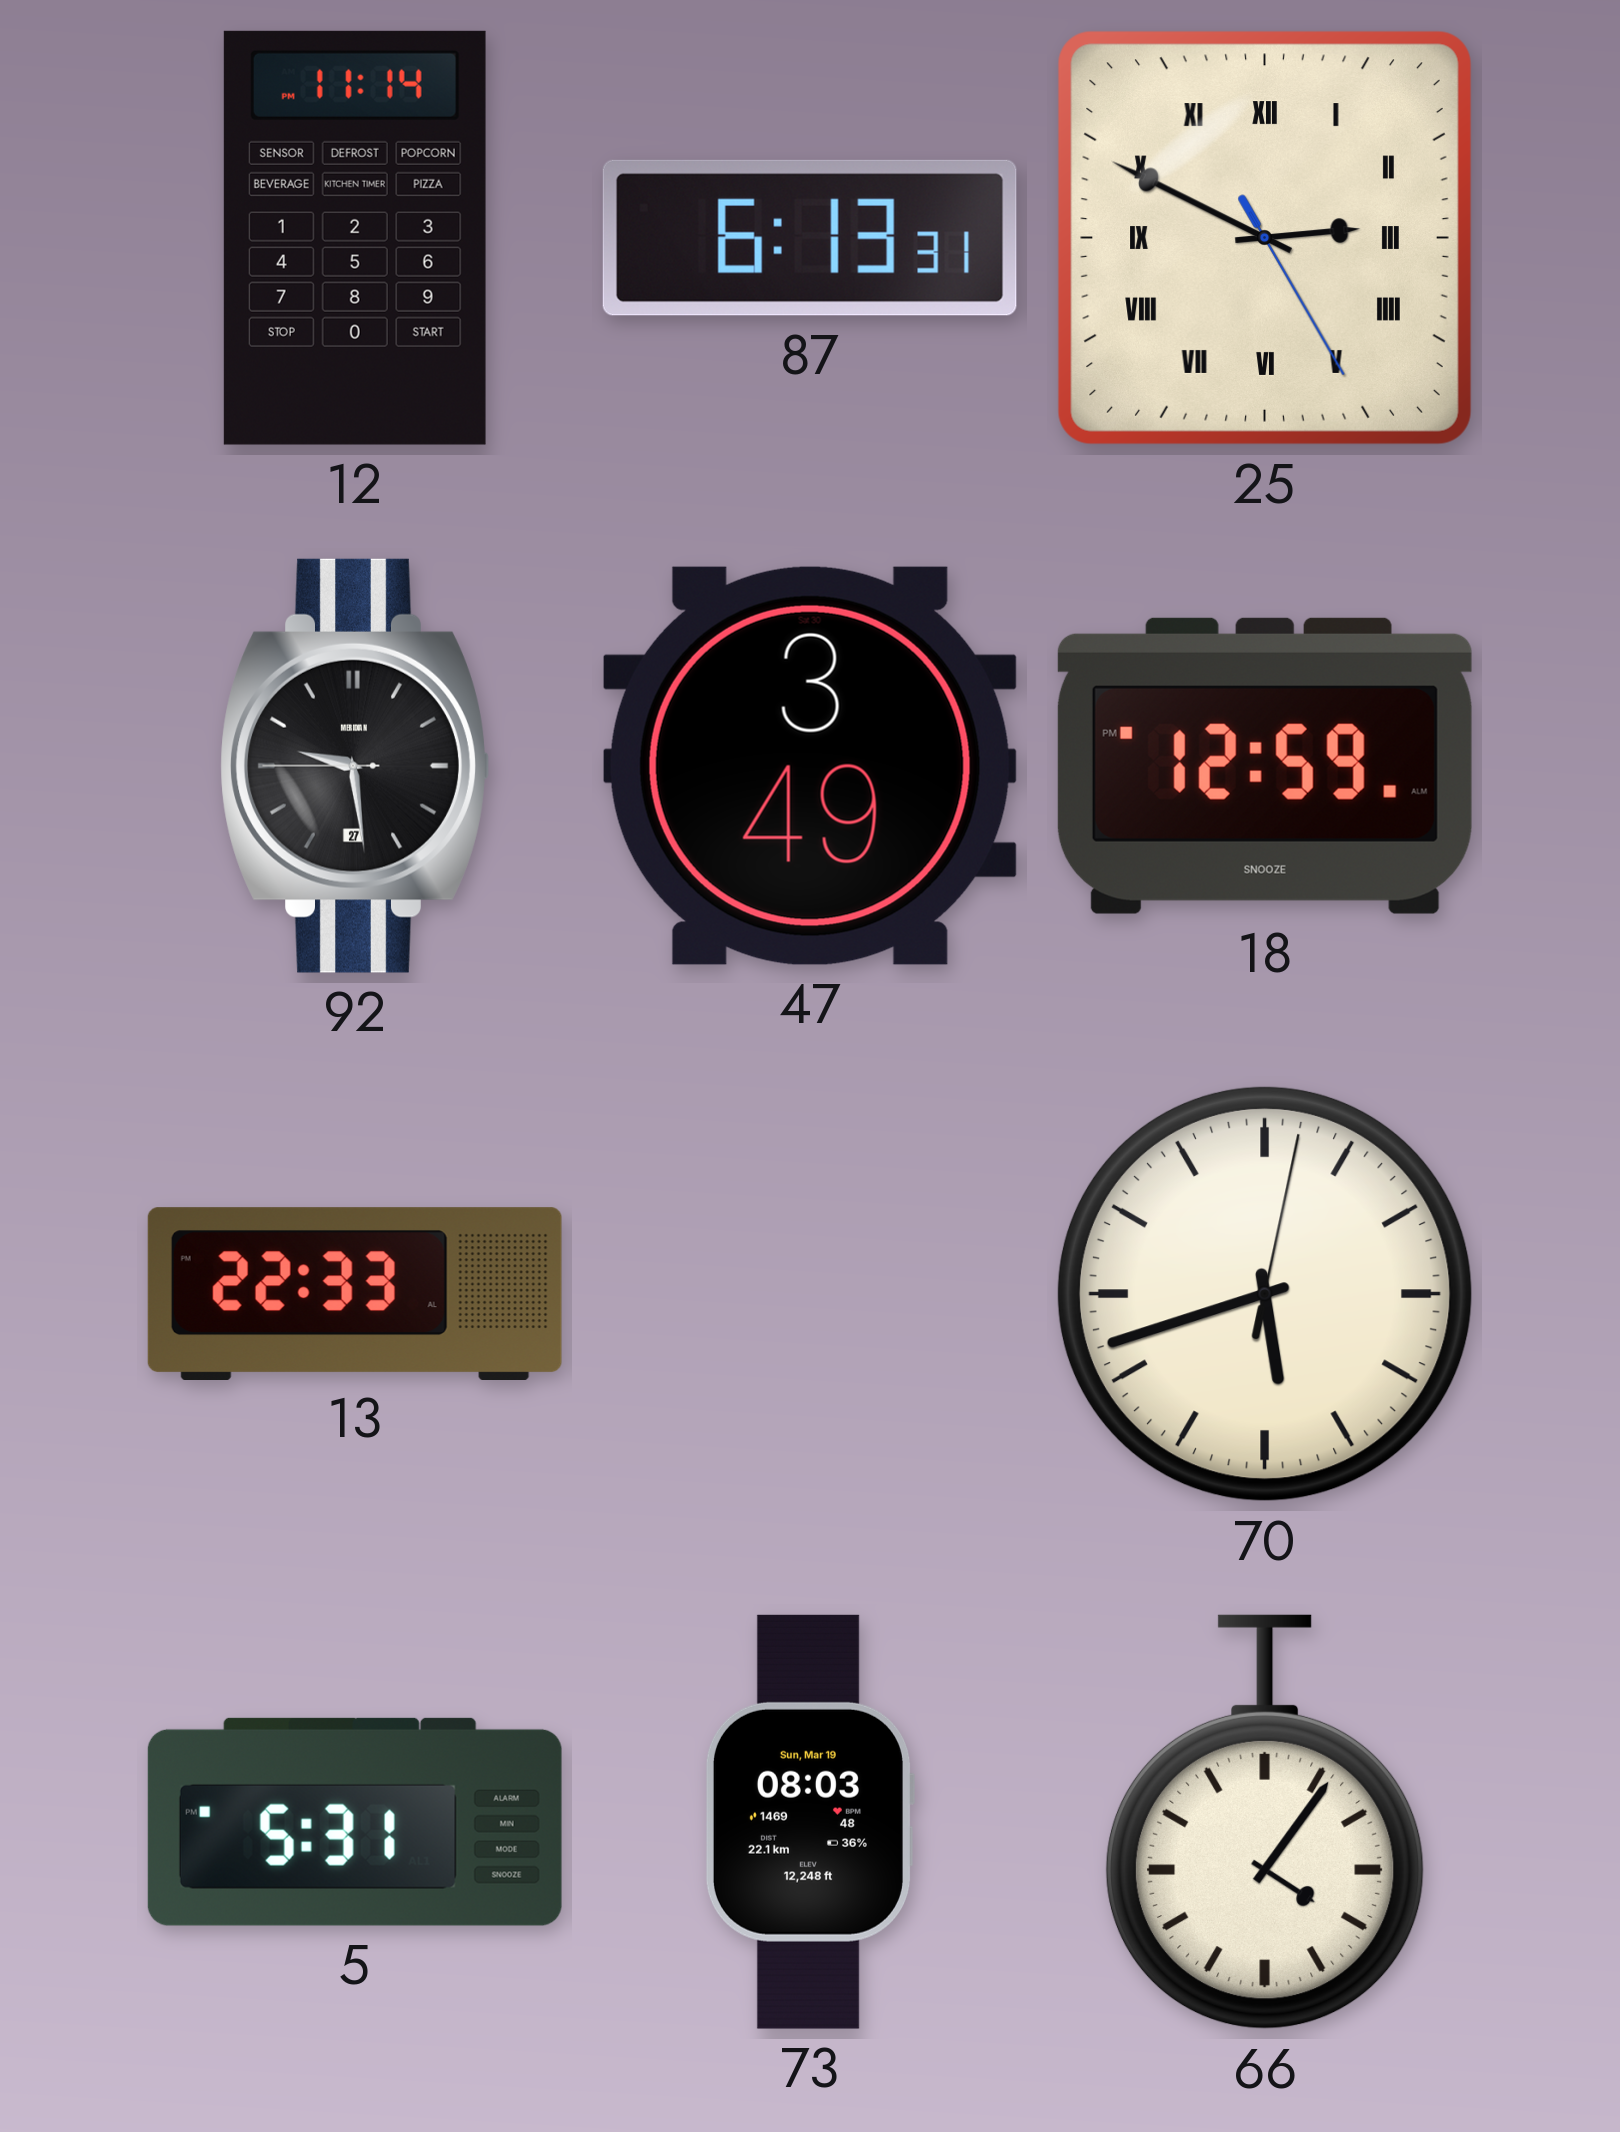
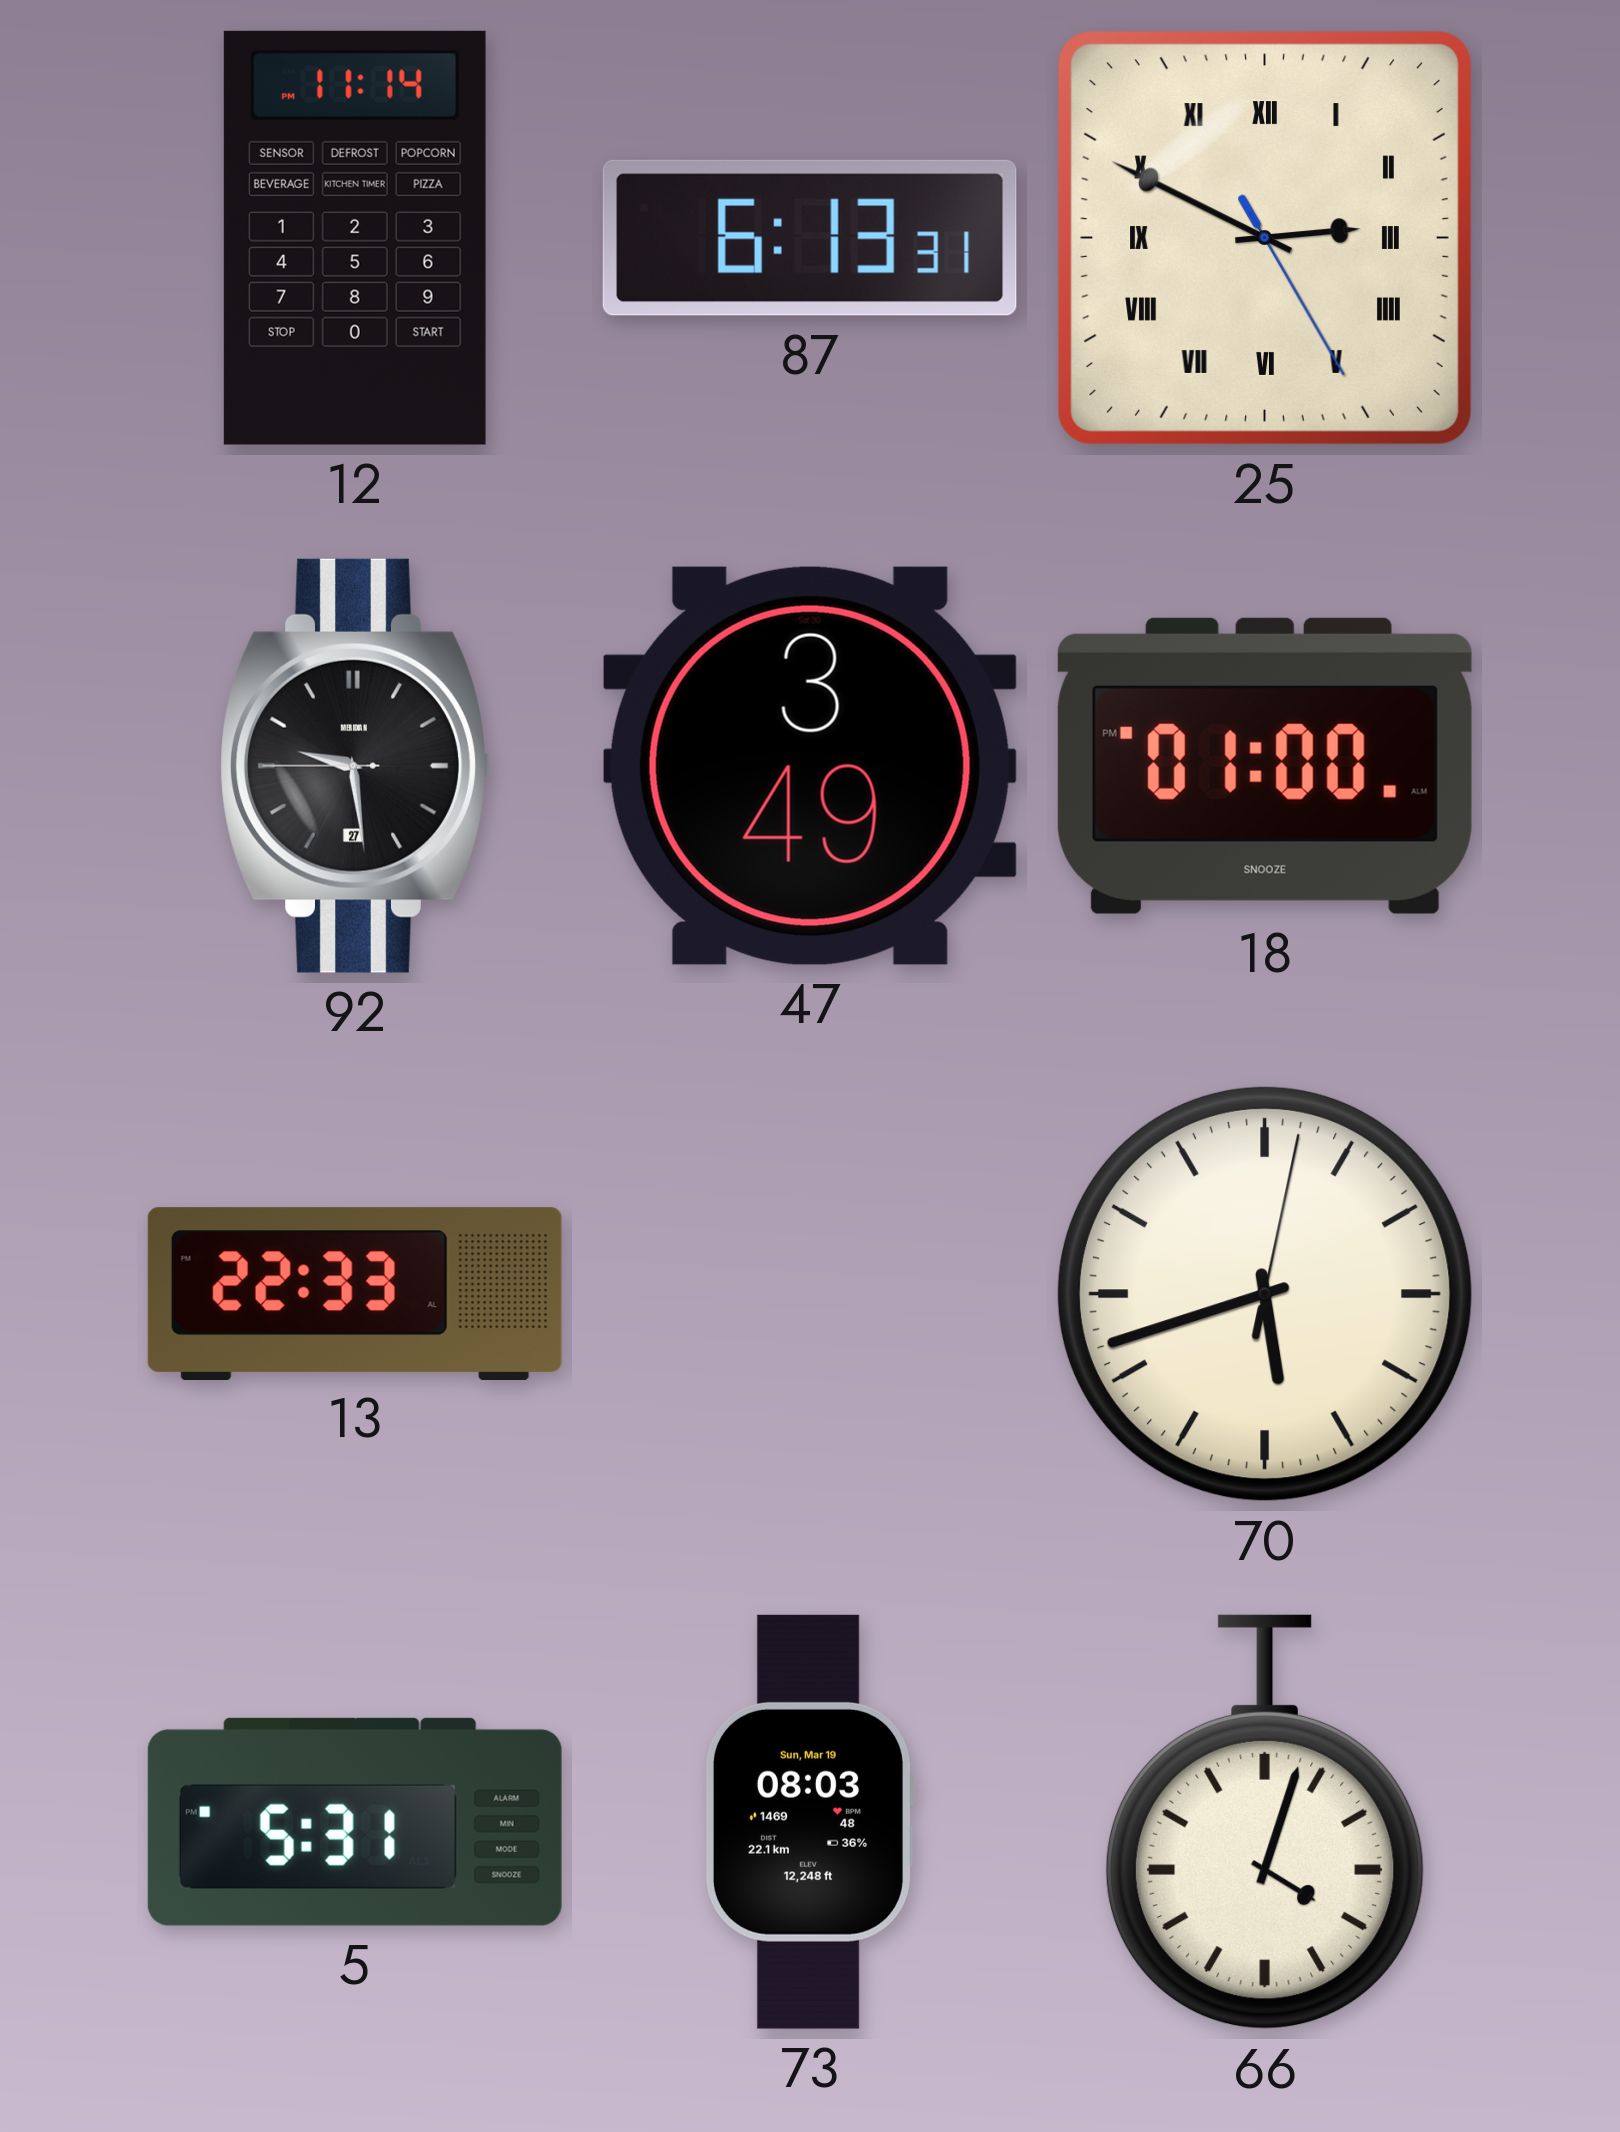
18: 12:59 -> 01:00
66: 4:06 -> 4:03
